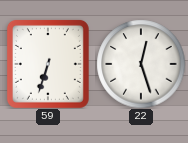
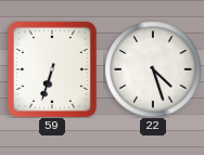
22: 12:27 -> 4:27
